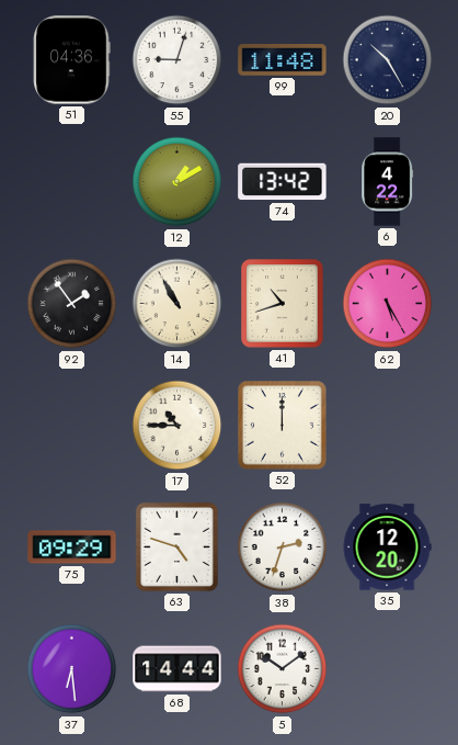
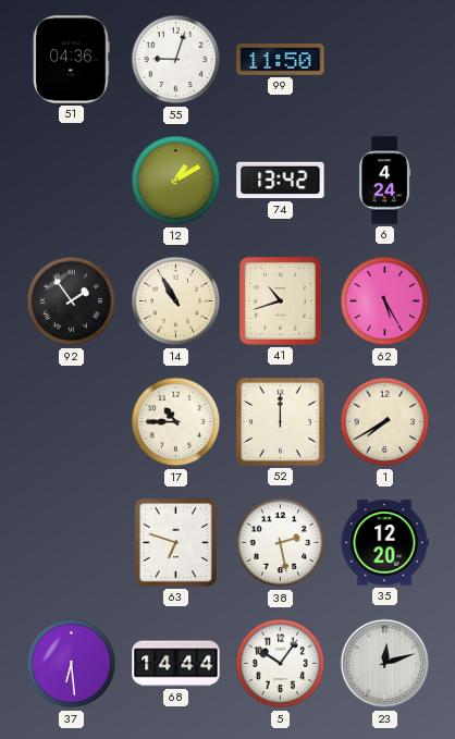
99: 11:48 -> 11:50
20: 10:25 -> none
6: 4:22 -> 4:24
1: none -> 7:40
75: 09:29 -> none
63: 4:48 -> 6:48
38: 2:33 -> 2:28
5: 10:09 -> 10:06
23: none -> 12:12
